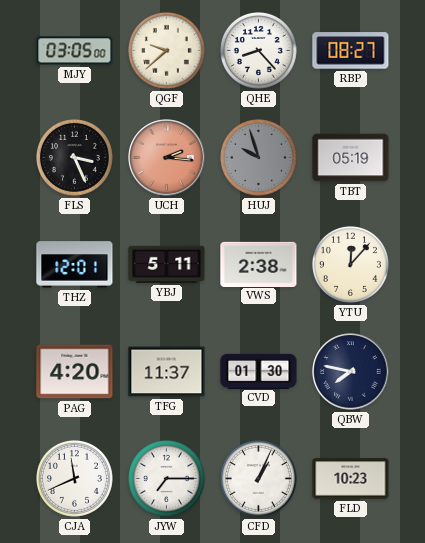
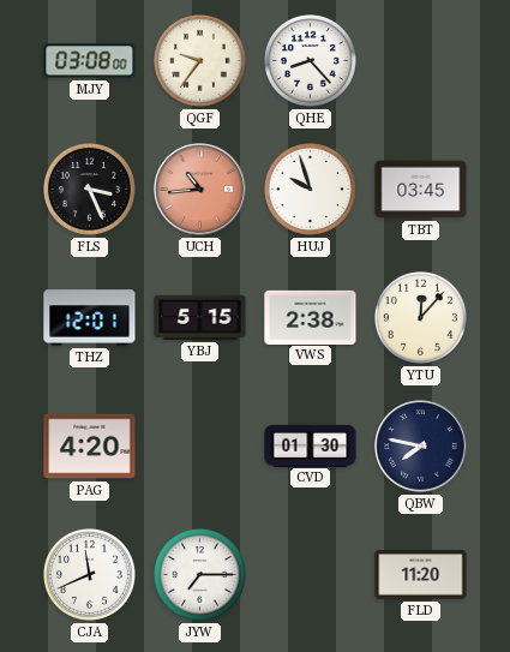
MJY: 03:05 -> 03:08
QGF: 9:38 -> 9:36
RBP: 08:27 -> none
UCH: 2:16 -> 10:44
HUJ dial: grey -> white
TBT: 05:19 -> 03:45
YBJ: 5:11 -> 5:15
TFG: 11:37 -> none
CFD: 1:04 -> none
FLD: 10:23 -> 11:20
